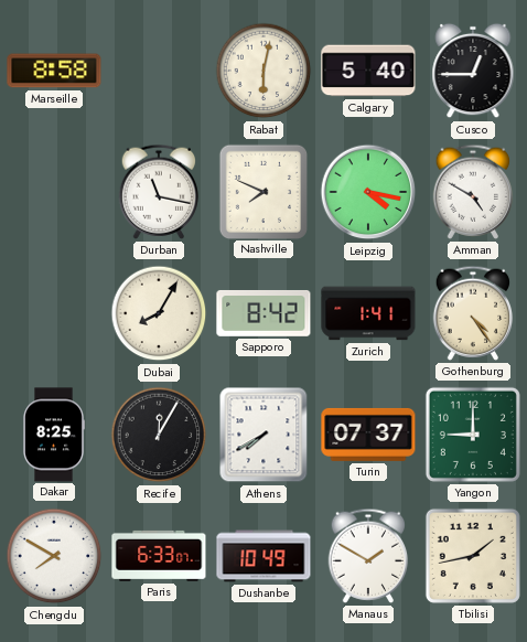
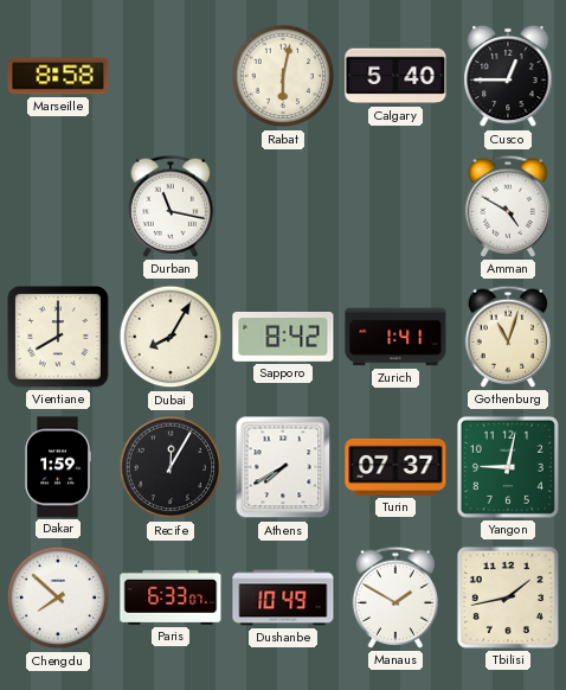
Nashville: 7:49 -> none
Leipzig: 4:17 -> none
Vientiane: none -> 8:00
Gothenburg: 4:24 -> 11:03
Dakar: 8:25 -> 1:59
Yangon: 9:00 -> 9:02
Chengdu: 7:50 -> 7:52
